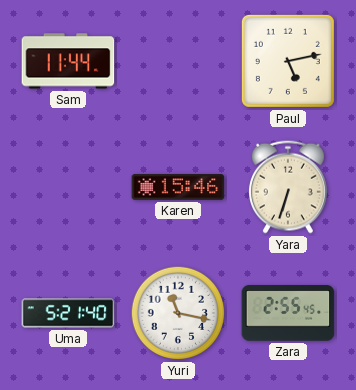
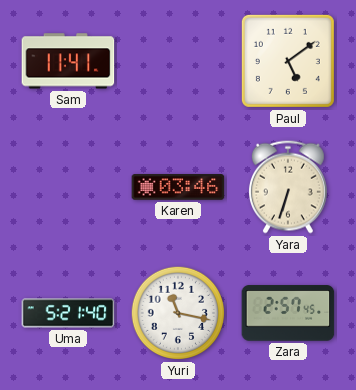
Sam: 11:44 -> 11:41
Paul: 5:13 -> 5:09
Karen: 15:46 -> 03:46
Zara: 2:55 -> 2:57
